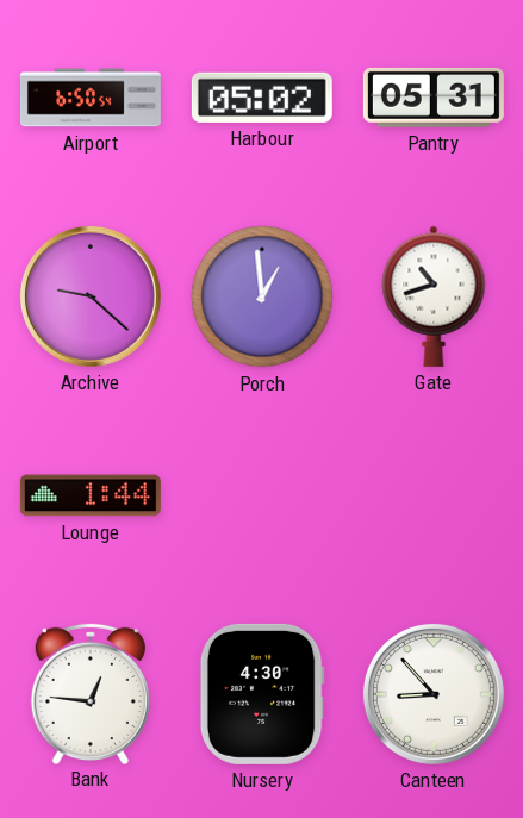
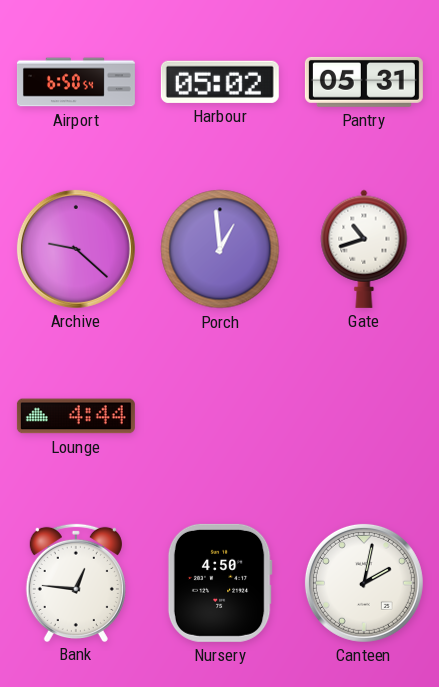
Lounge: 1:44 -> 4:44
Nursery: 4:30 -> 4:50
Canteen: 8:53 -> 2:02
